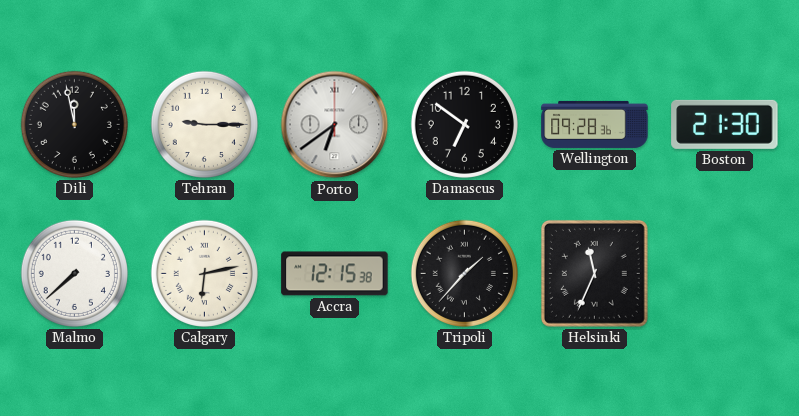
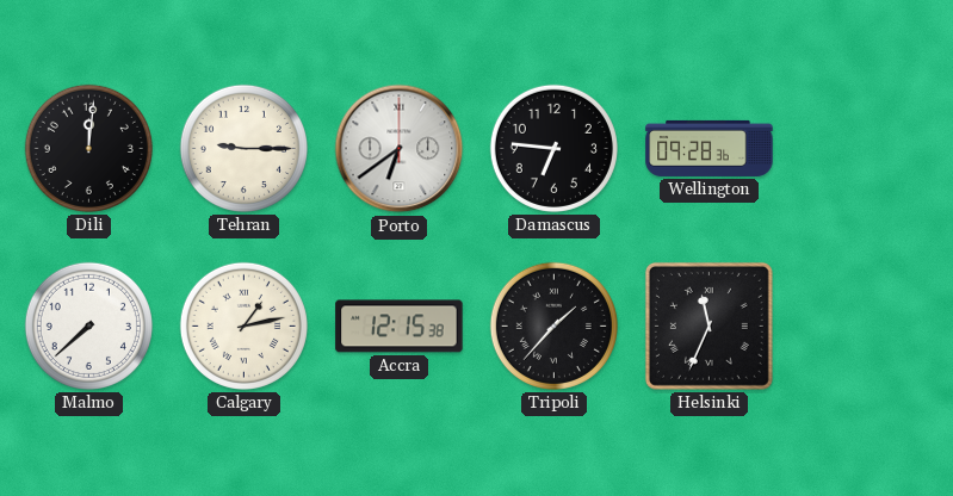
Dili: 11:58 -> 12:01
Damascus: 6:51 -> 6:46
Boston: 21:30 -> none
Calgary: 6:13 -> 1:13
